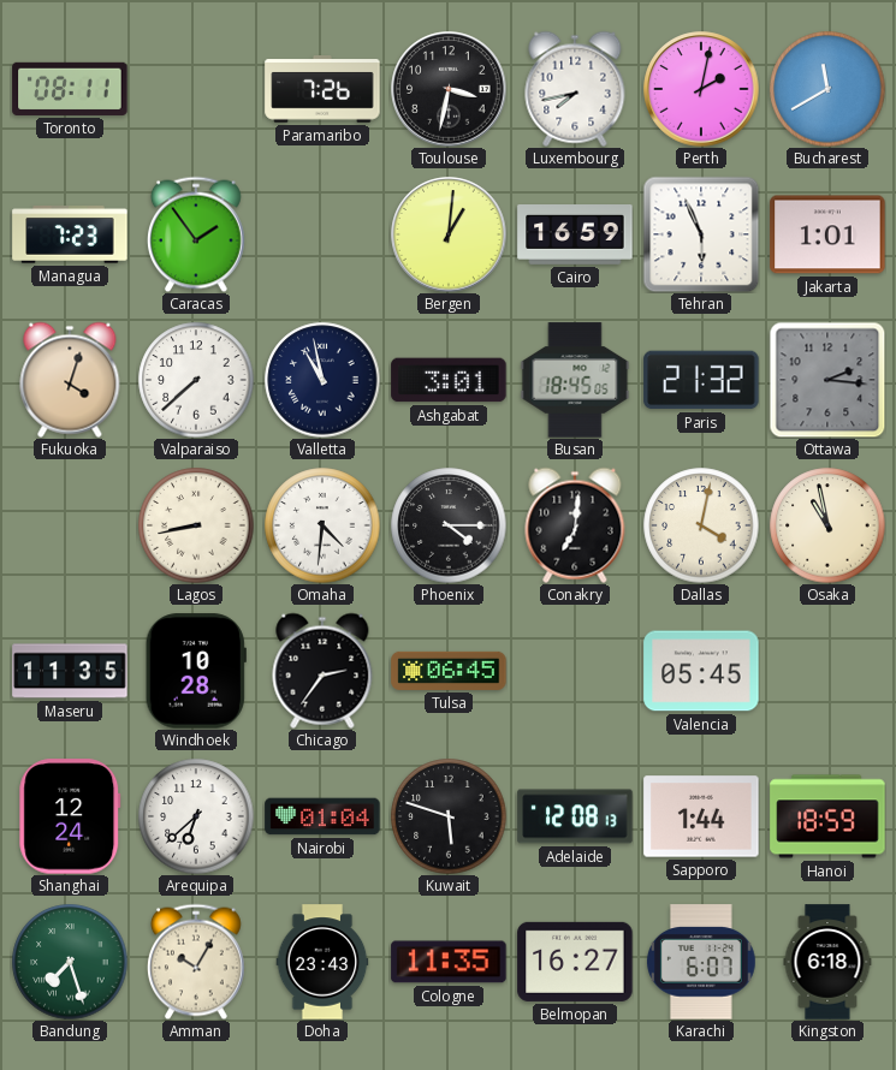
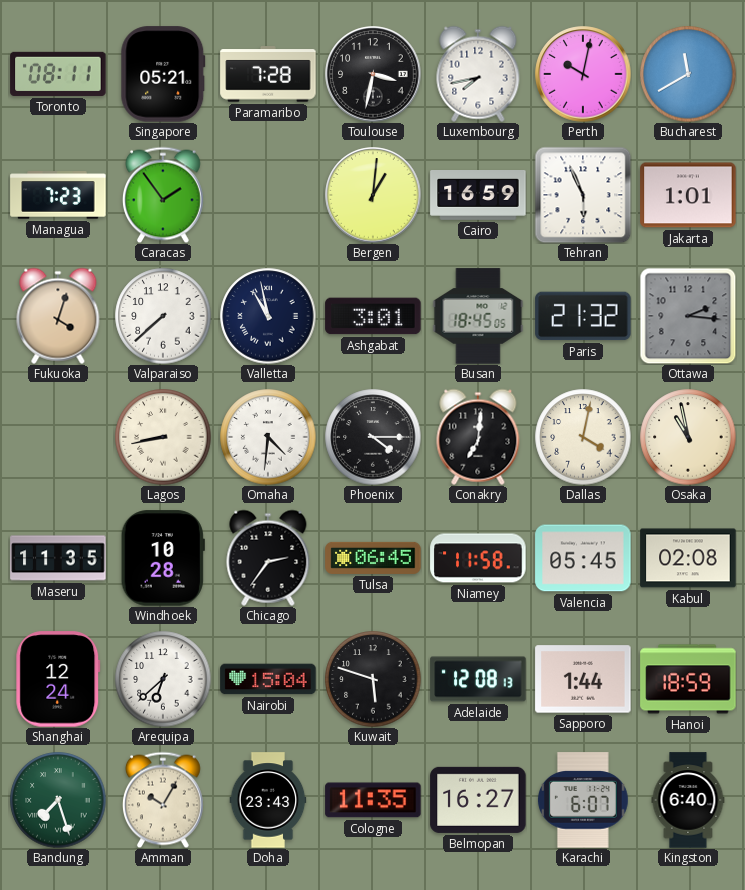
Singapore: none -> 05:21
Paramaribo: 7:26 -> 7:28
Perth: 2:02 -> 10:02
Niamey: none -> 11:58
Kabul: none -> 02:08
Nairobi: 01:04 -> 15:04
Kingston: 6:18 -> 6:40
